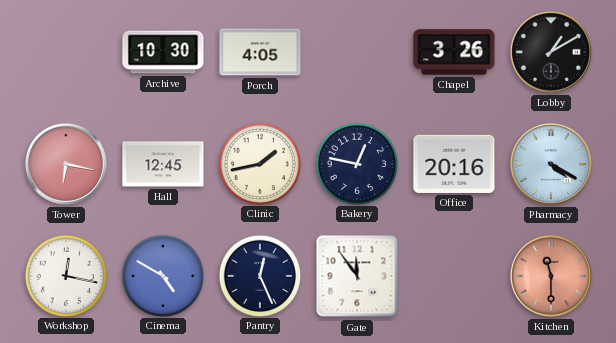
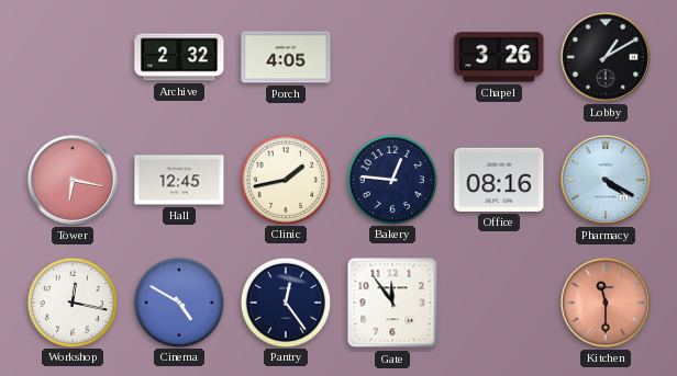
Archive: 10:30 -> 2:32
Bakery: 12:47 -> 12:46
Office: 20:16 -> 08:16
Pantry: 12:26 -> 12:24
